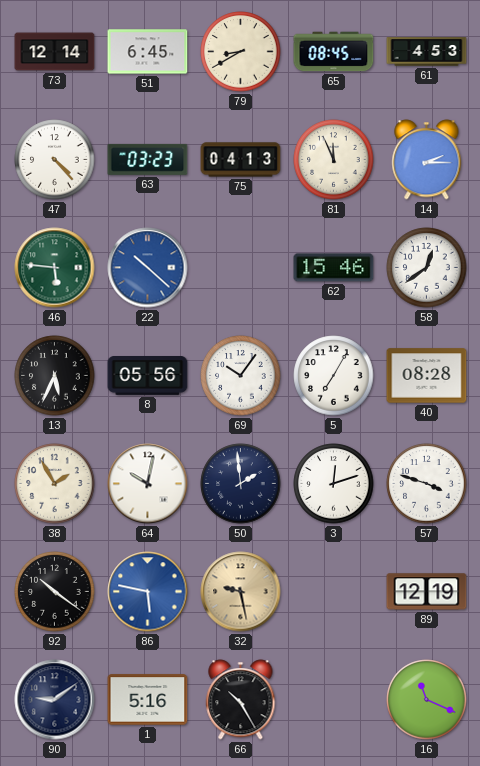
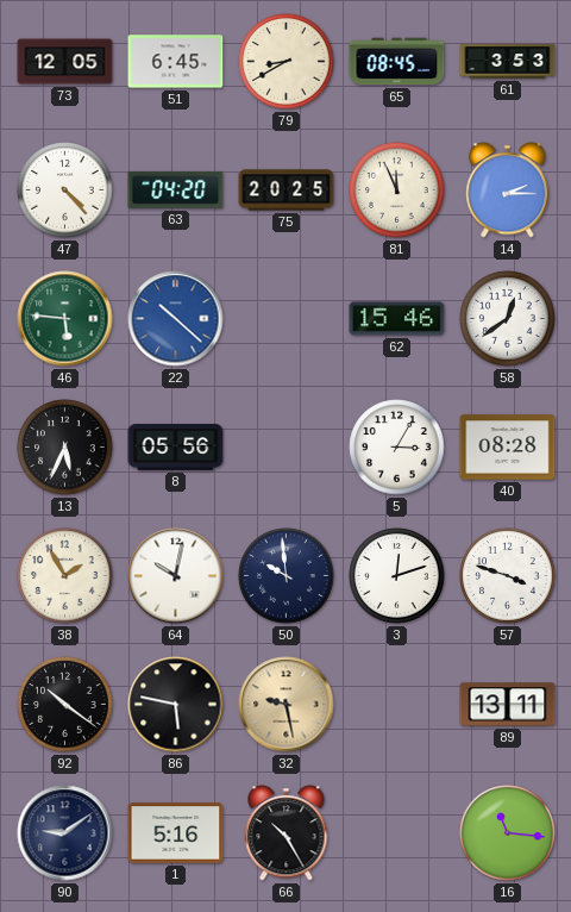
73: 12:14 -> 12:05
61: 4:53 -> 3:53
63: 03:23 -> 04:20
75: 04:13 -> 20:25
69: 10:06 -> none
5: 7:05 -> 3:05
50: 1:59 -> 9:59
86 dial: blue -> black
89: 12:19 -> 13:11
16: 11:19 -> 11:16
